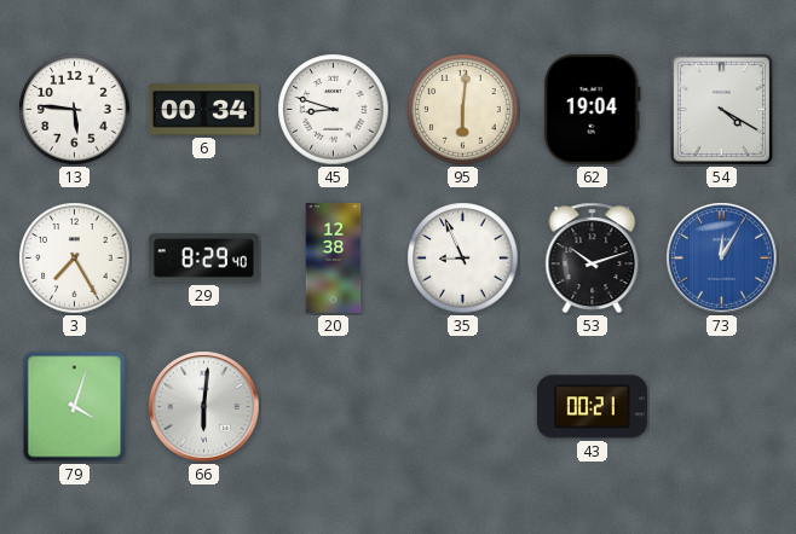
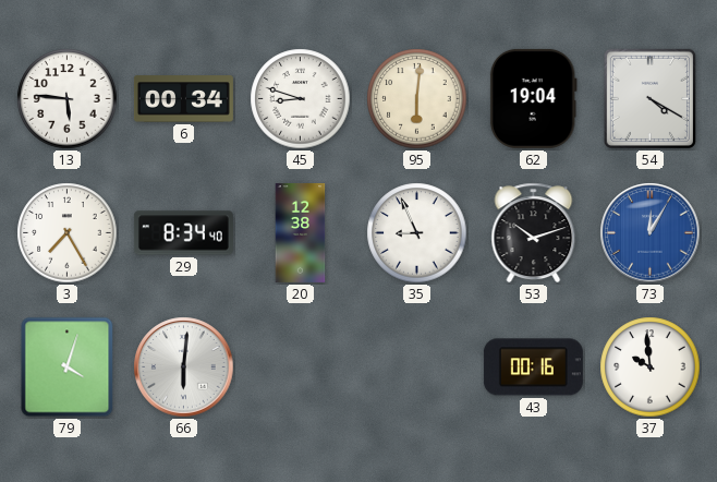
29: 8:29 -> 8:34
43: 00:21 -> 00:16
37: none -> 9:59
